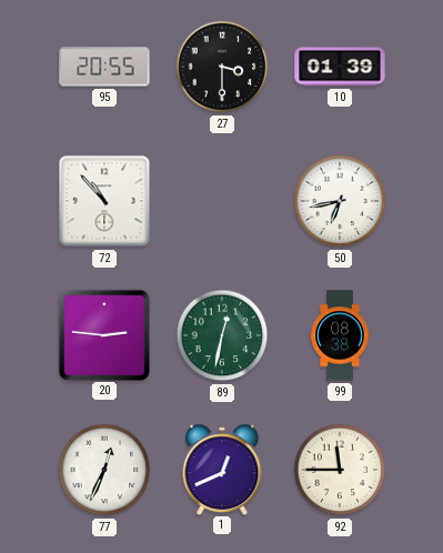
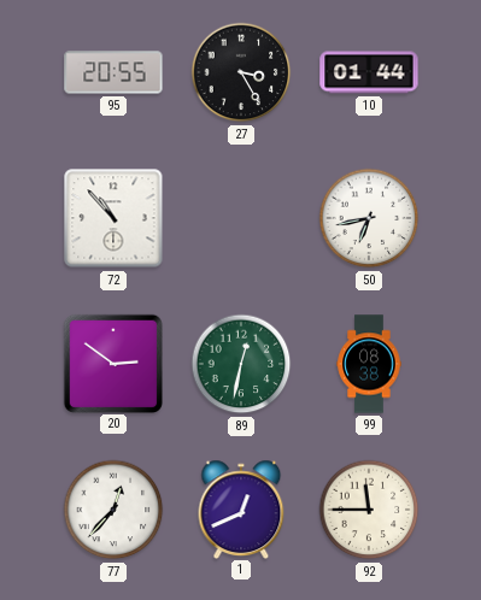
27: 3:30 -> 3:25
10: 01:39 -> 01:44
20: 2:46 -> 2:51
77: 12:34 -> 12:37
